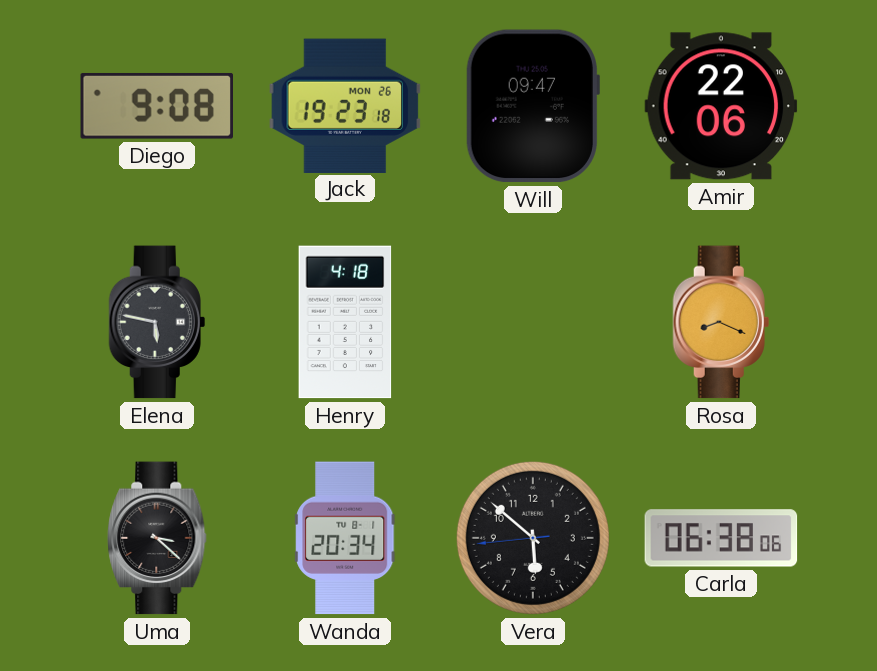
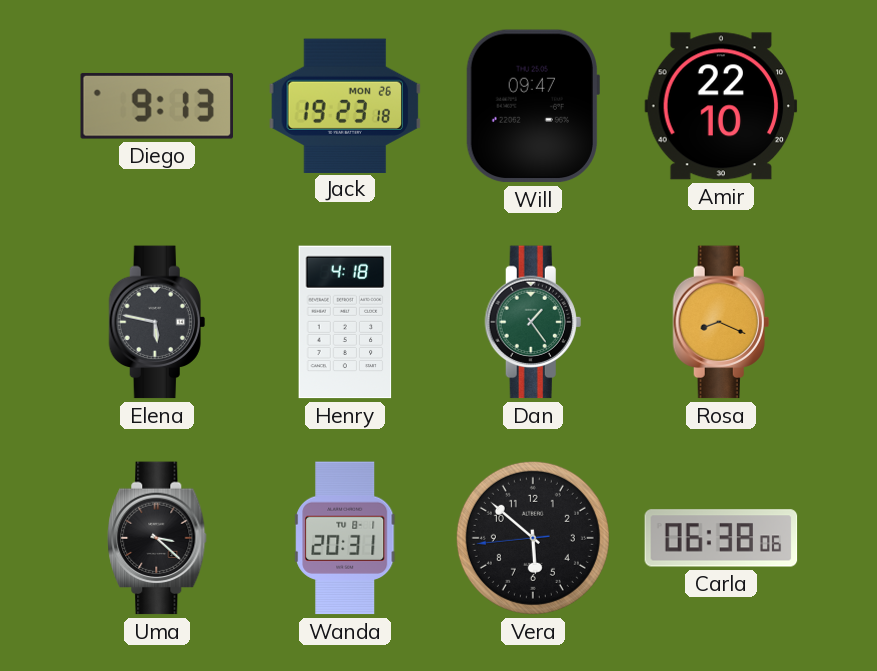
Diego: 9:08 -> 9:13
Amir: 22:06 -> 22:10
Dan: none -> 1:24
Wanda: 20:34 -> 20:31
